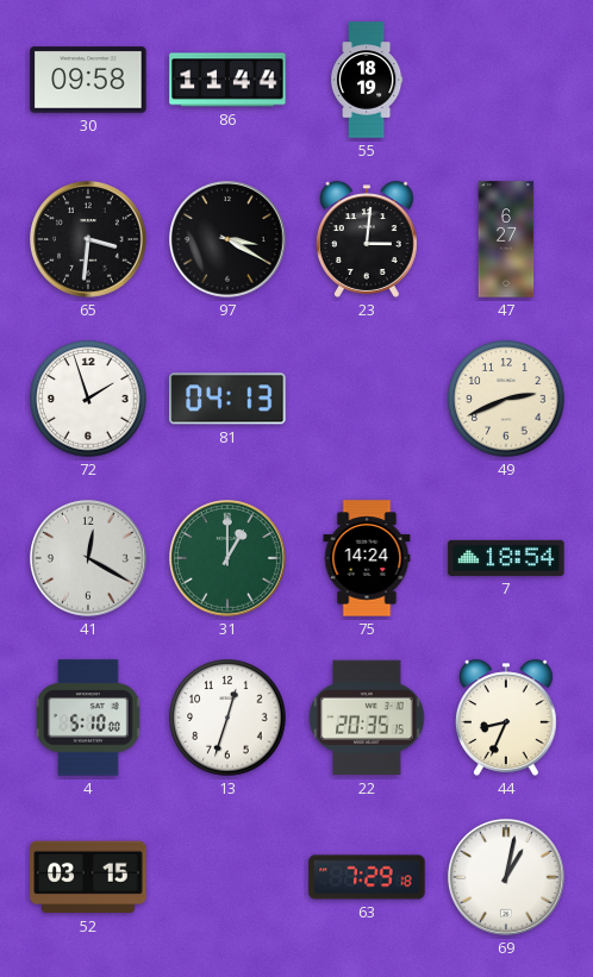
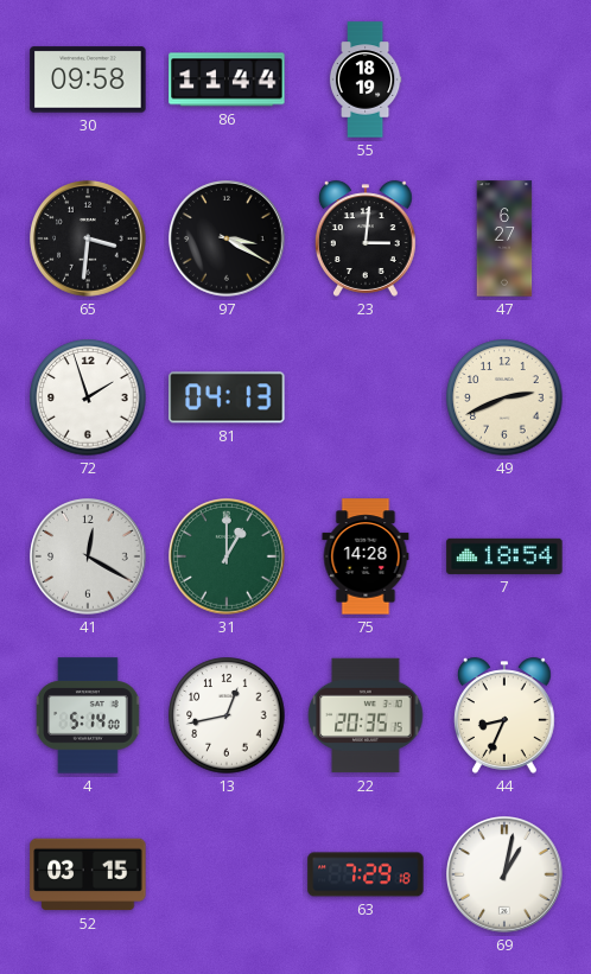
75: 14:24 -> 14:28
4: 5:10 -> 5:14
13: 12:33 -> 12:43
